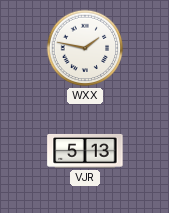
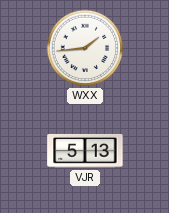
WXX: 1:47 -> 1:44
